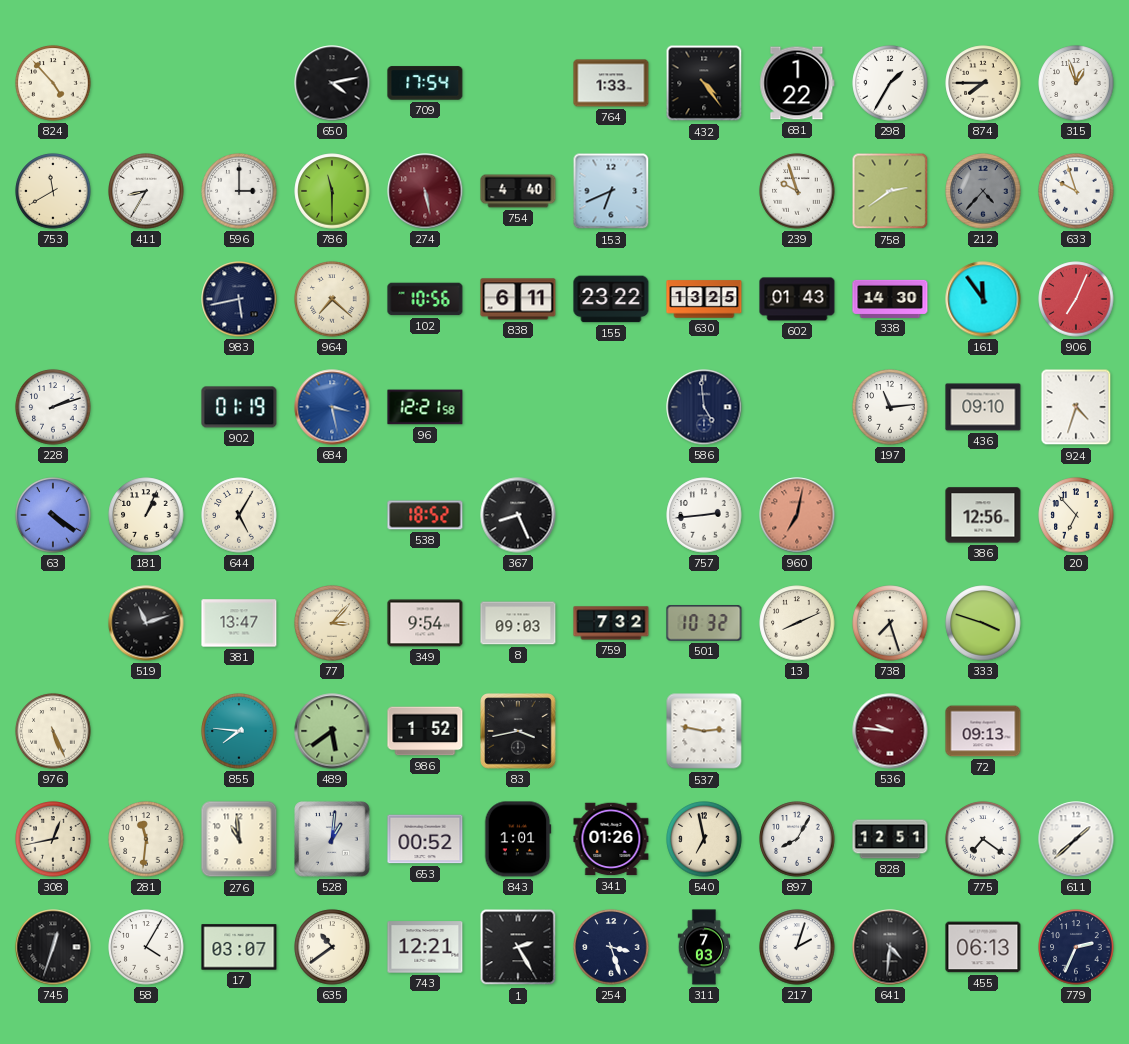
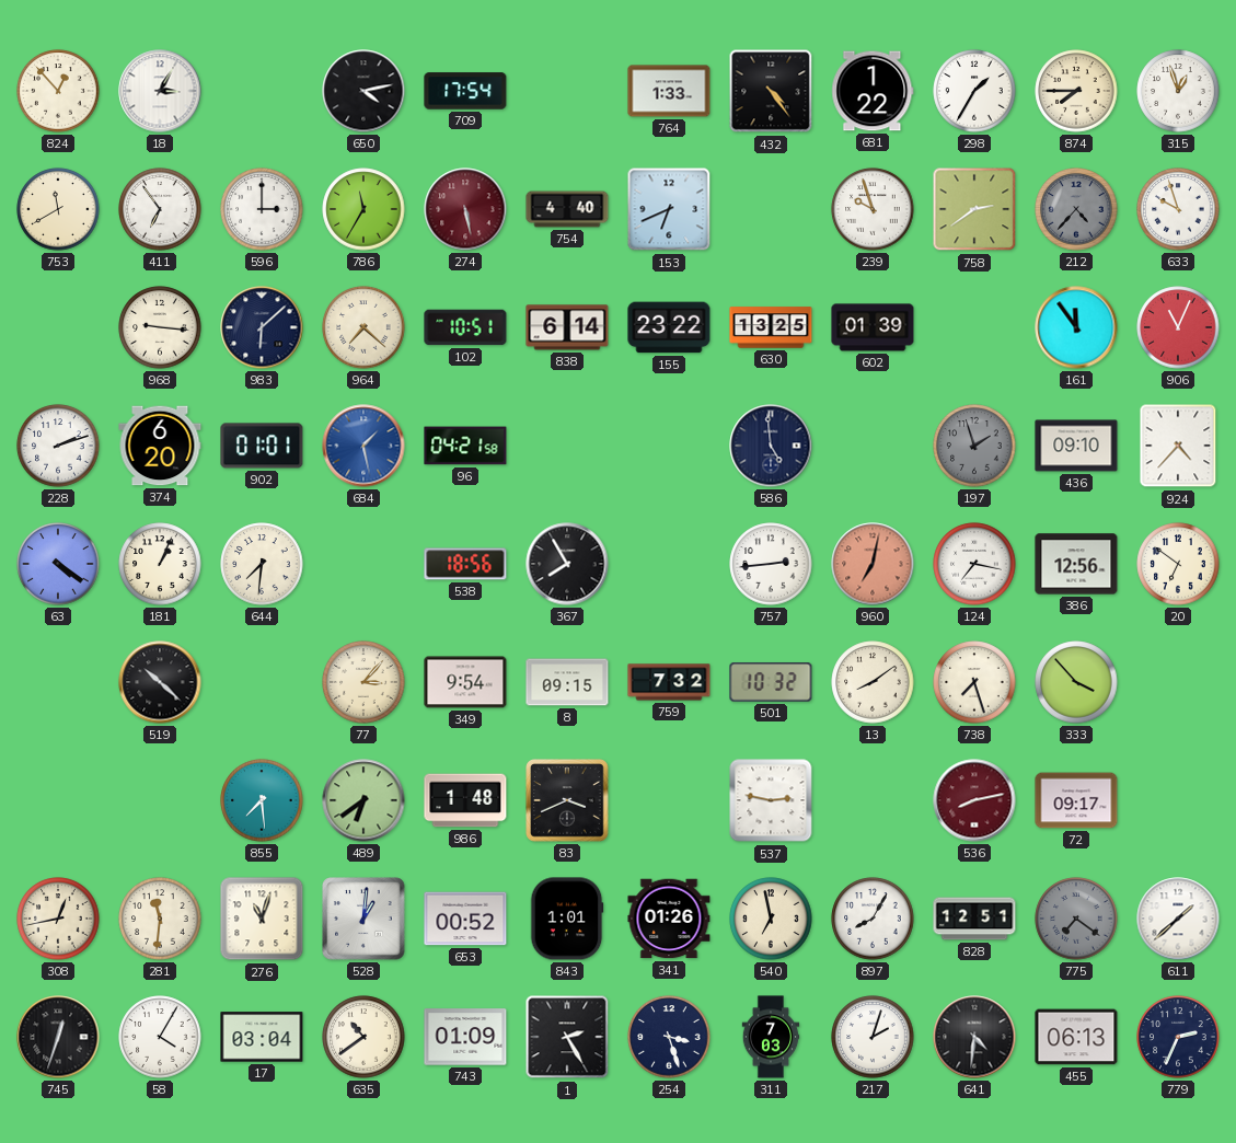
824: 4:53 -> 12:53
18: none -> 3:05
411: 8:35 -> 6:54
786: 11:30 -> 11:35
968: none -> 9:16
983: 5:43 -> 6:08
102: 10:56 -> 10:51
838: 6:11 -> 6:14
602: 01:43 -> 01:39
338: 14:30 -> none
906: 7:04 -> 11:04
374: none -> 6:20
902: 01:19 -> 01:01
684: 3:28 -> 1:28
96: 12:21 -> 04:21
197: 11:14 -> 1:57
197 dial: white -> grey
924: 4:33 -> 4:37
644: 5:05 -> 7:31
538: 18:52 -> 18:56
367: 8:26 -> 7:55
124: none -> 7:17
20: 6:53 -> 6:51
519: 11:12 -> 10:22
381: 13:47 -> none
8: 09:03 -> 09:15
13: 8:11 -> 8:09
333: 3:48 -> 3:53
976: 5:26 -> none
855: 7:46 -> 7:29
489: 5:39 -> 6:39
986: 1:52 -> 1:48
83: 3:43 -> 3:41
536: 9:46 -> 8:13
72: 09:13 -> 09:17
276: 10:59 -> 11:03
775 dial: white -> grey
17: 03:07 -> 03:04
743: 12:21 -> 01:09
